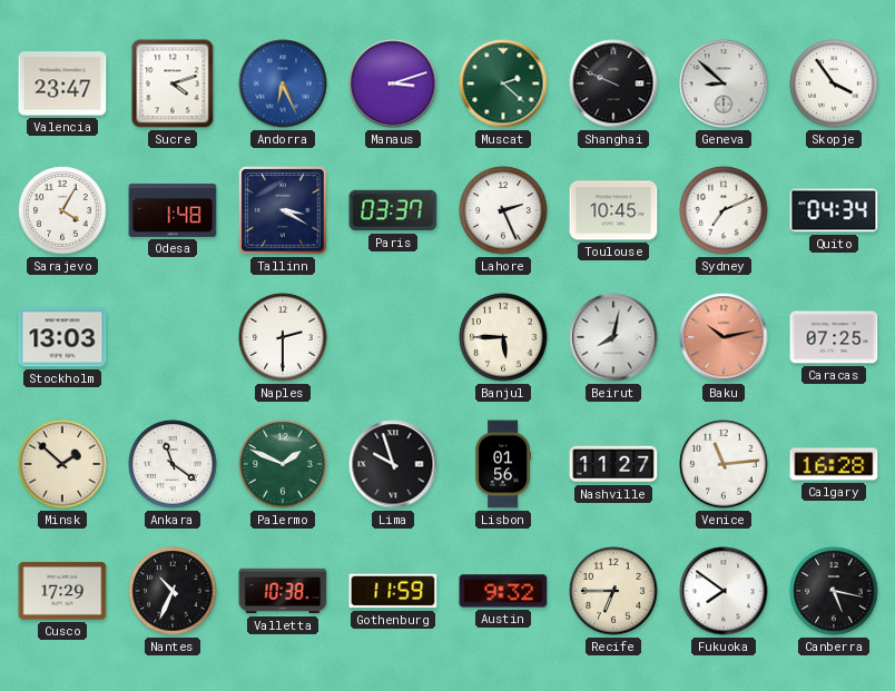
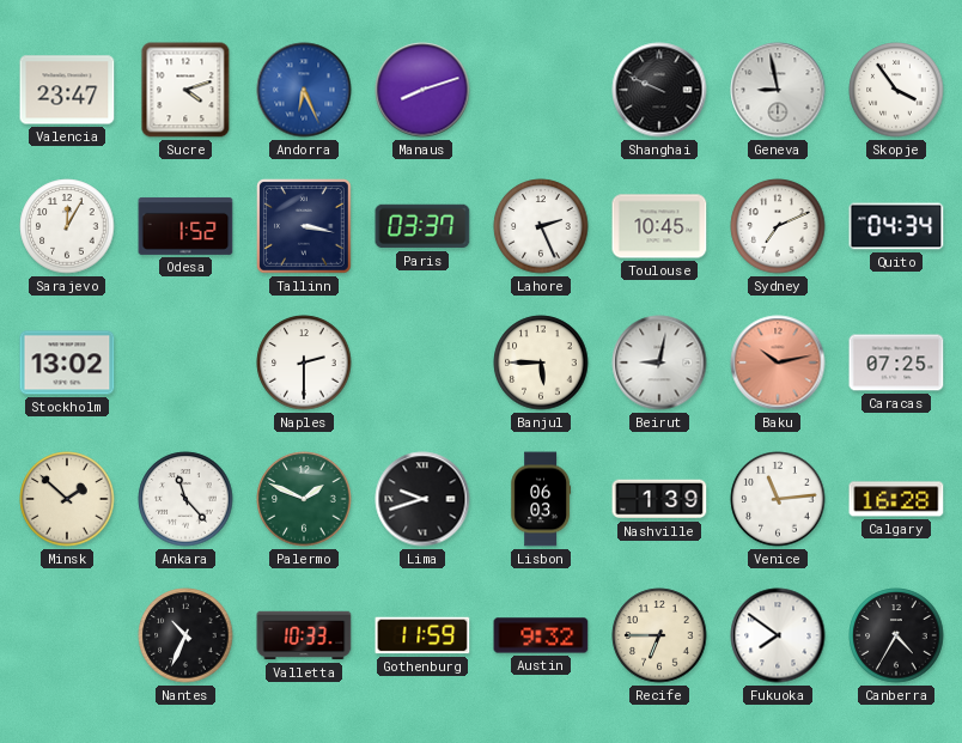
Manaus: 3:12 -> 8:12
Muscat: 2:22 -> none
Geneva: 8:52 -> 8:58
Sarajevo: 4:05 -> 12:05
Odesa: 1:48 -> 1:52
Tallinn: 3:20 -> 3:17
Stockholm: 13:03 -> 13:02
Beirut: 8:02 -> 9:02
Ankara: 11:21 -> 11:23
Lima: 9:57 -> 9:42
Lisbon: 01:56 -> 06:03
Nashville: 11:27 -> 1:39
Cusco: 17:29 -> none
Valletta: 10:38 -> 10:33
Canberra: 5:17 -> 4:35
